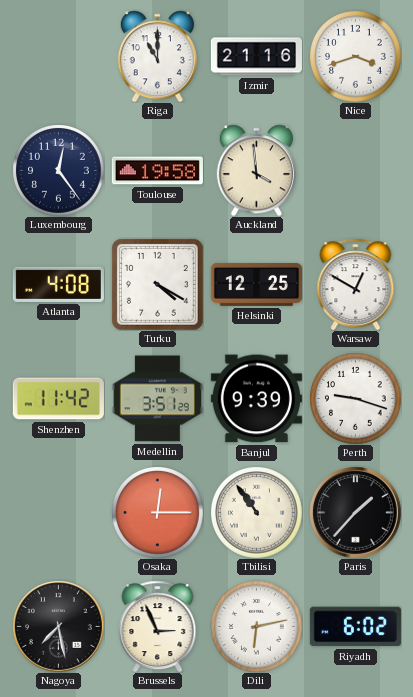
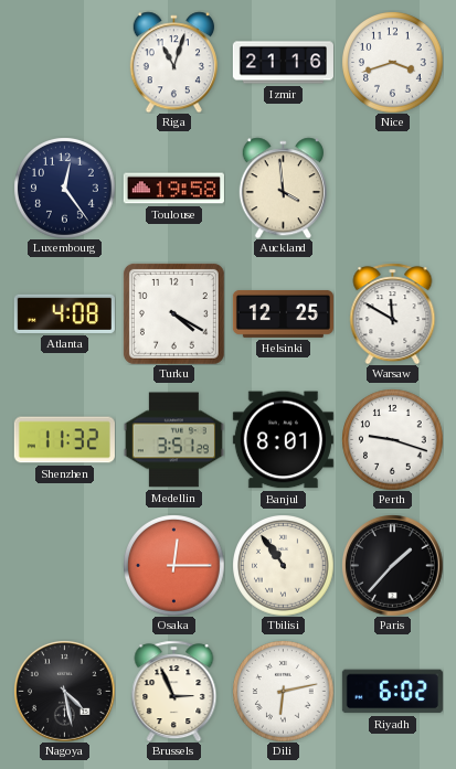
Riga: 11:00 -> 11:03
Warsaw: 12:50 -> 11:50
Shenzhen: 11:42 -> 11:32
Banjul: 9:39 -> 8:01
Nagoya: 7:28 -> 4:28
